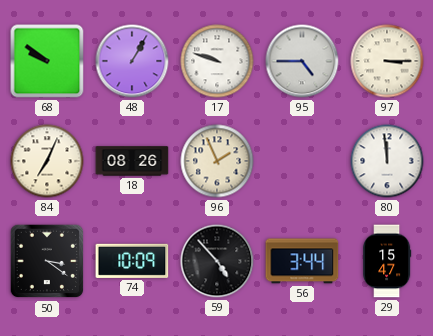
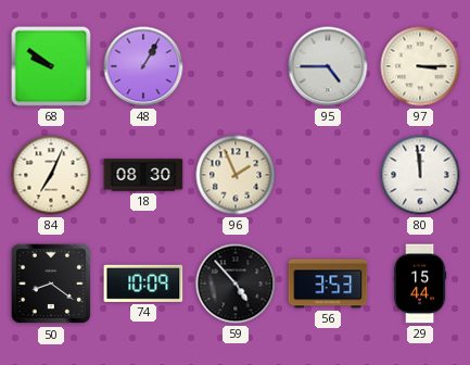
17: 9:48 -> none
18: 08:26 -> 08:30
50: 3:21 -> 8:21
56: 3:44 -> 3:53
29: 15:47 -> 15:44
